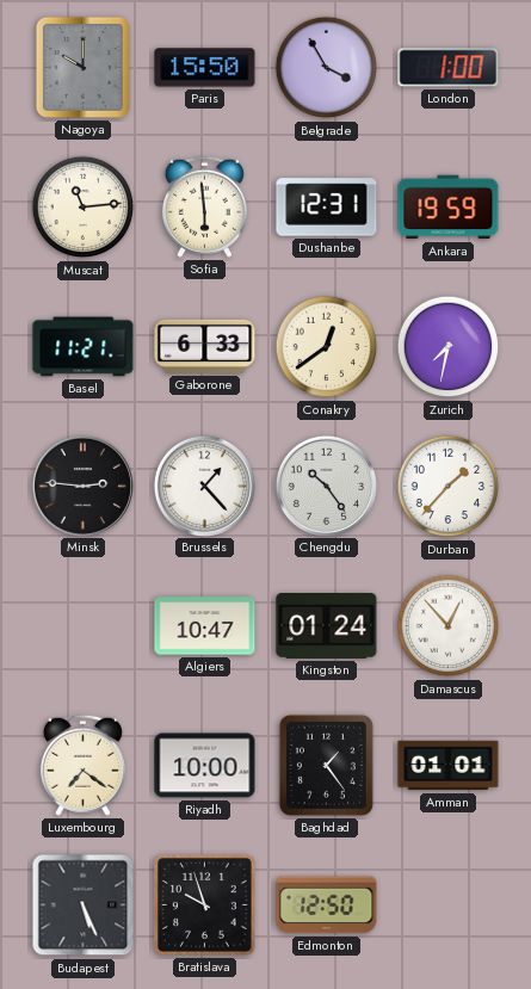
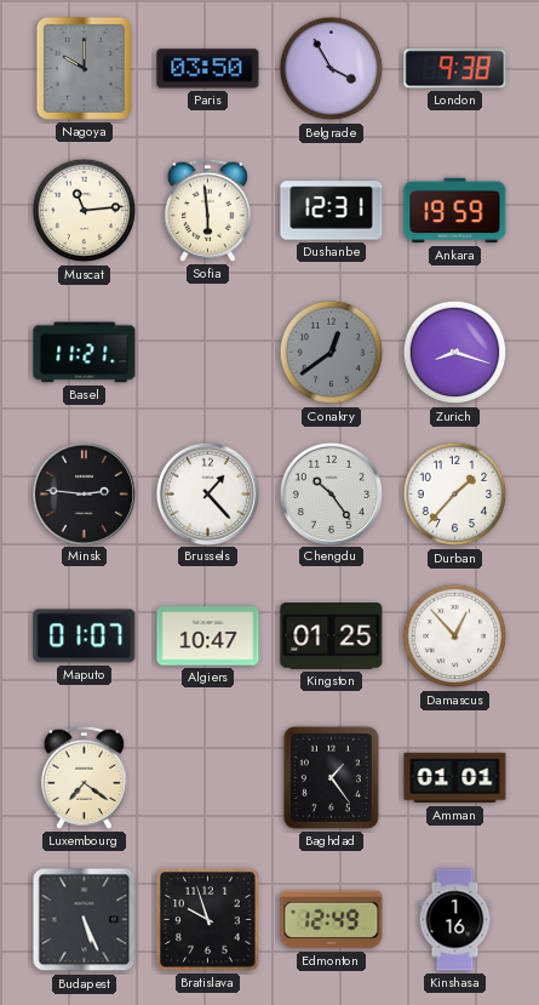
Paris: 15:50 -> 03:50
London: 1:00 -> 9:38
Gaborone: 6:33 -> none
Conakry dial: cream -> grey
Zurich: 7:32 -> 8:18
Maputo: none -> 01:07
Kingston: 01:24 -> 01:25
Riyadh: 10:00 -> none
Edmonton: 12:50 -> 12:49
Kinshasa: none -> 1:16
